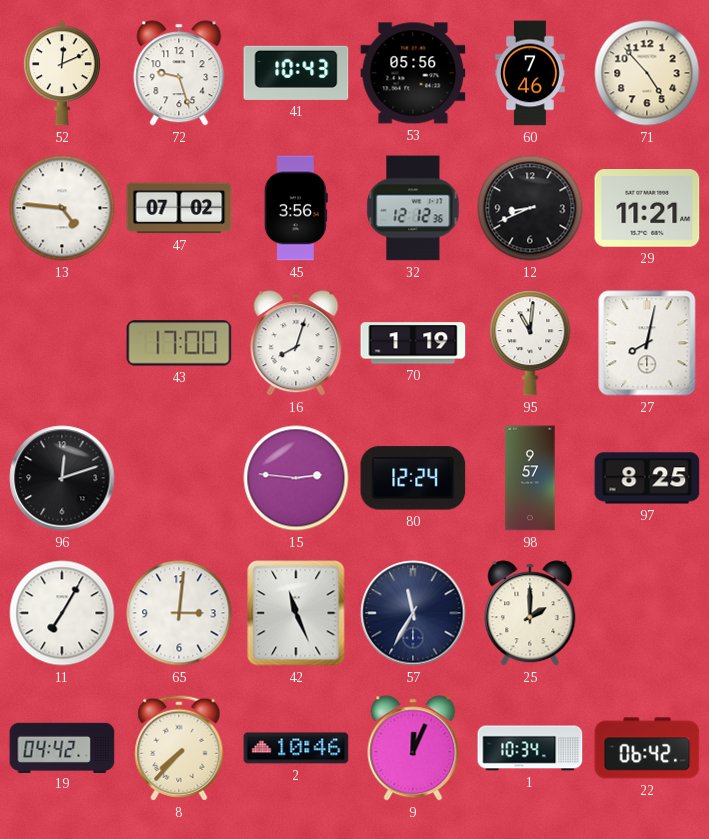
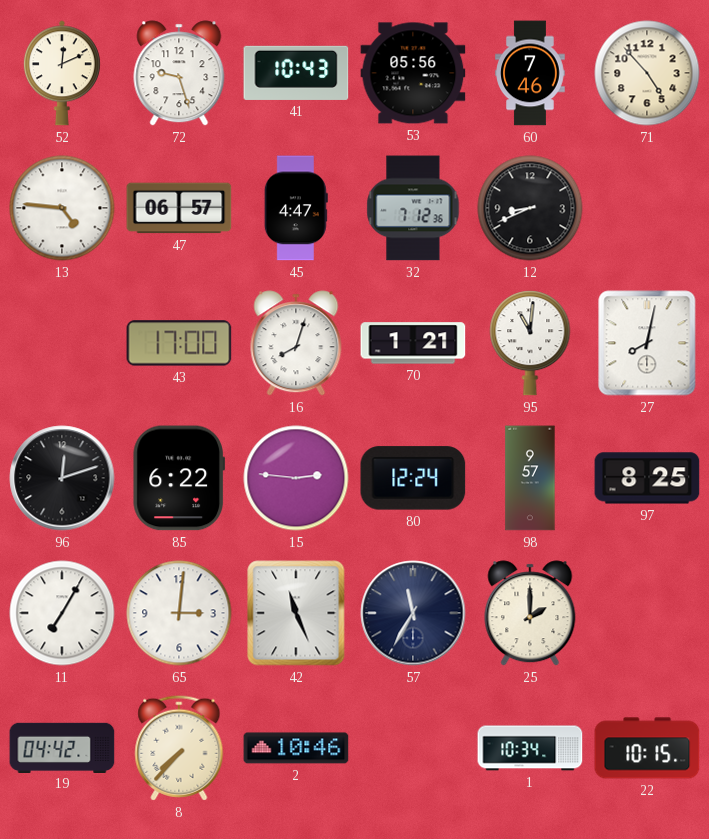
47: 07:02 -> 06:57
45: 3:56 -> 4:47
32: 12:12 -> 7:12
29: 11:21 -> none
70: 1:19 -> 1:21
85: none -> 6:22
9: 12:04 -> none
22: 06:42 -> 10:15
